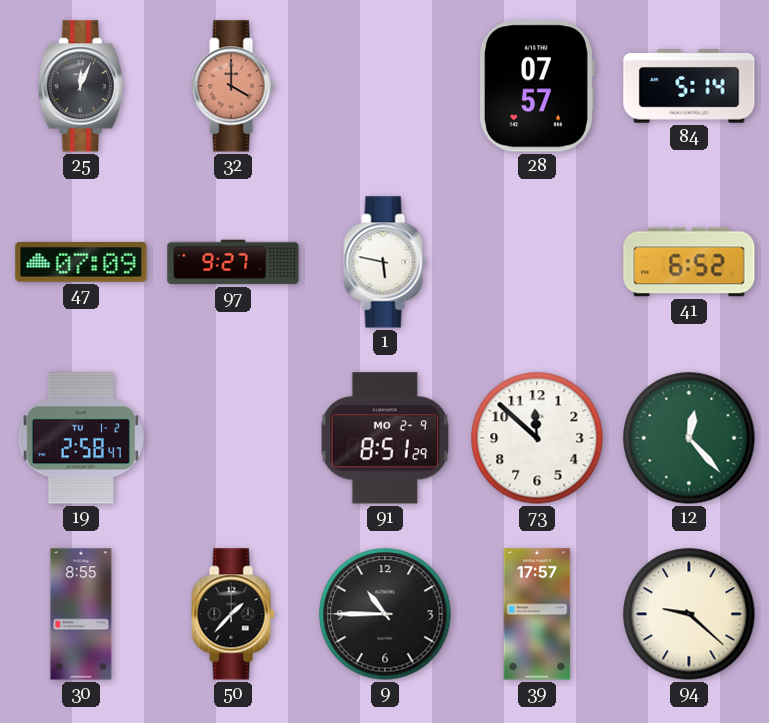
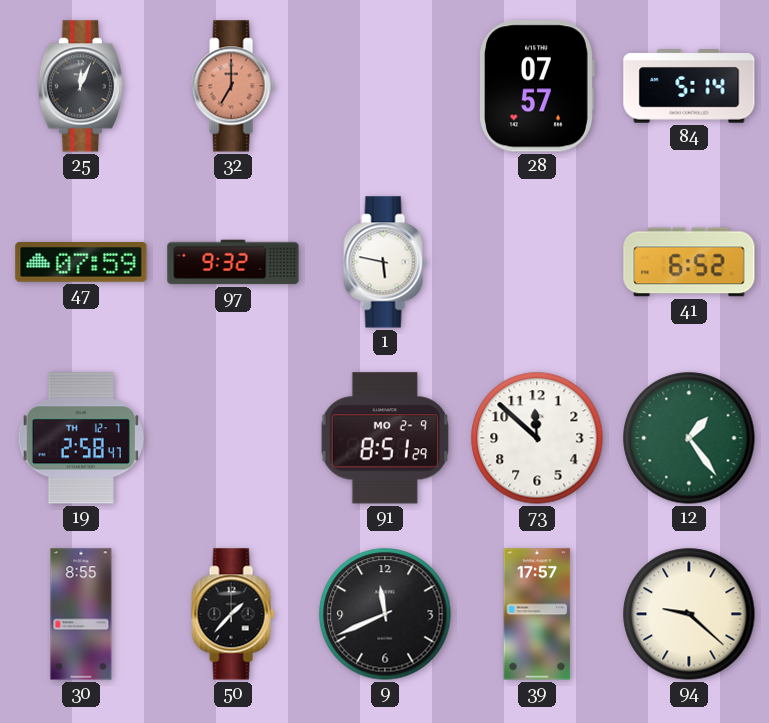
32: 4:00 -> 7:00
47: 07:09 -> 07:59
97: 9:27 -> 9:32
19 date: TU 1-2 -> TH 12-7
12: 12:23 -> 1:24
9: 10:45 -> 11:41
